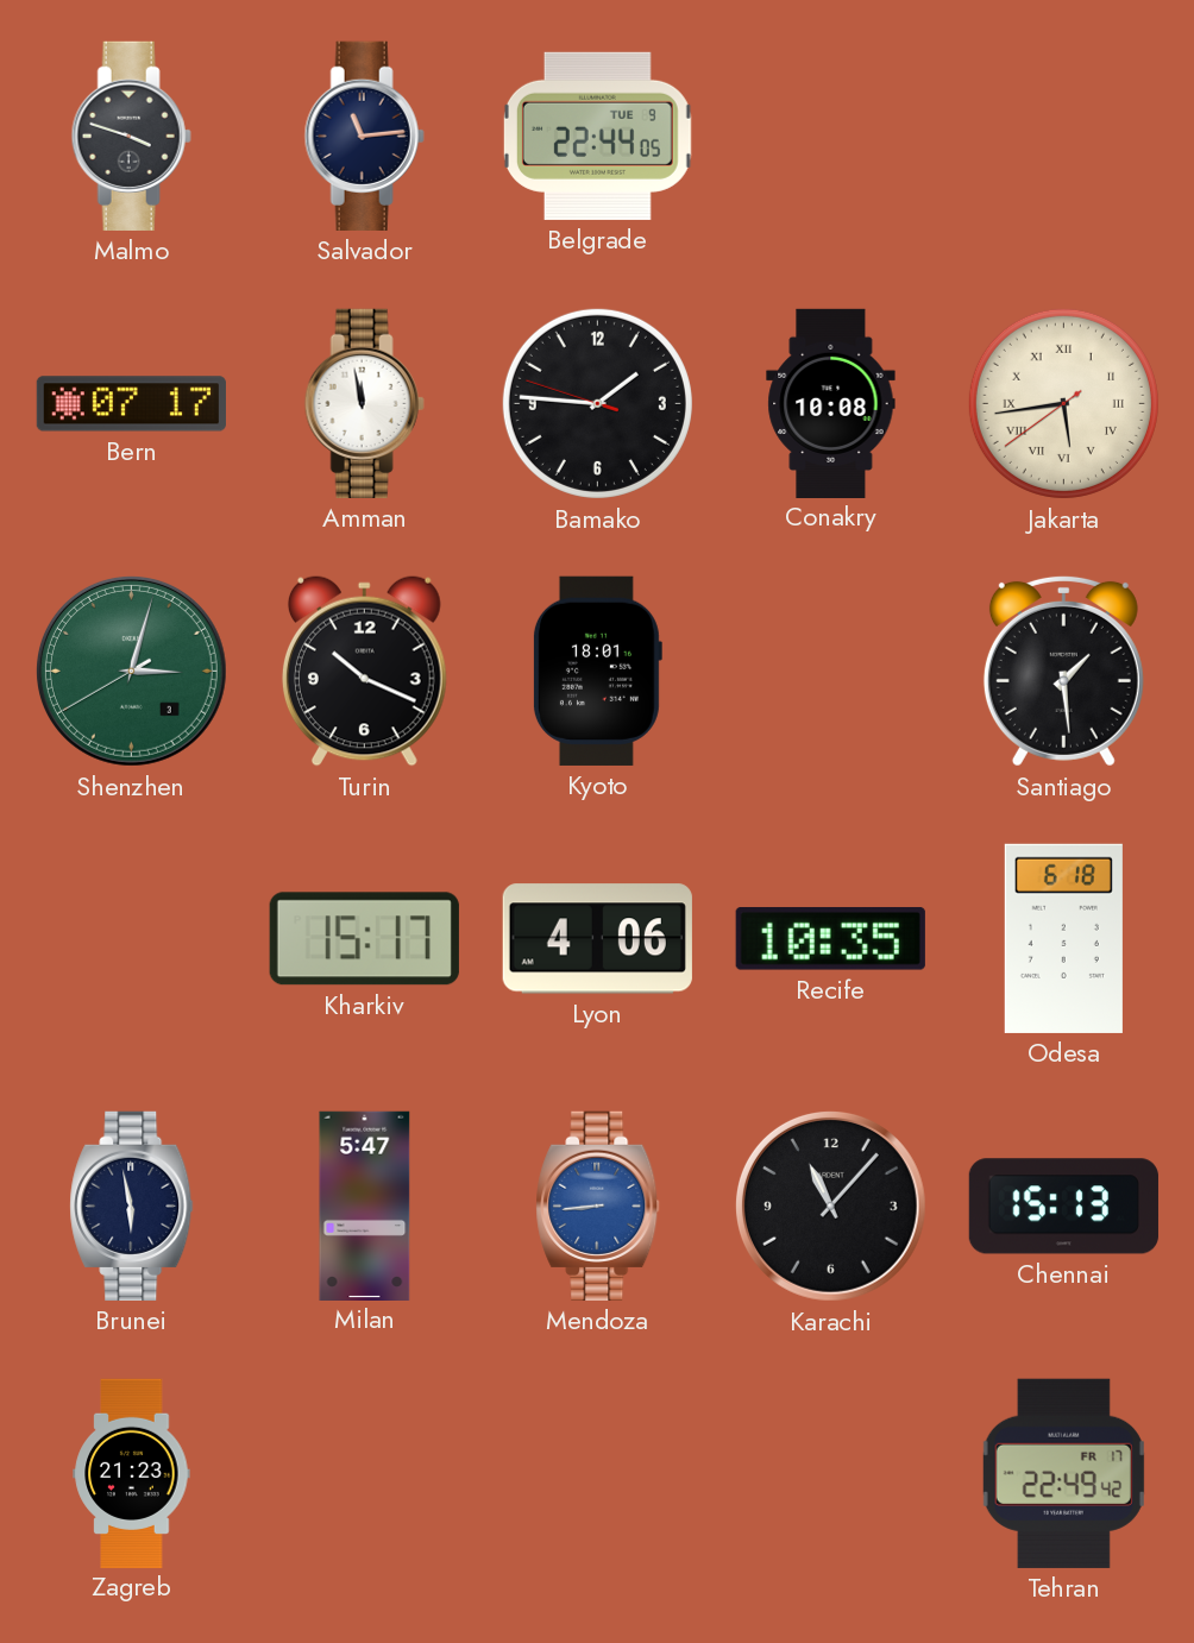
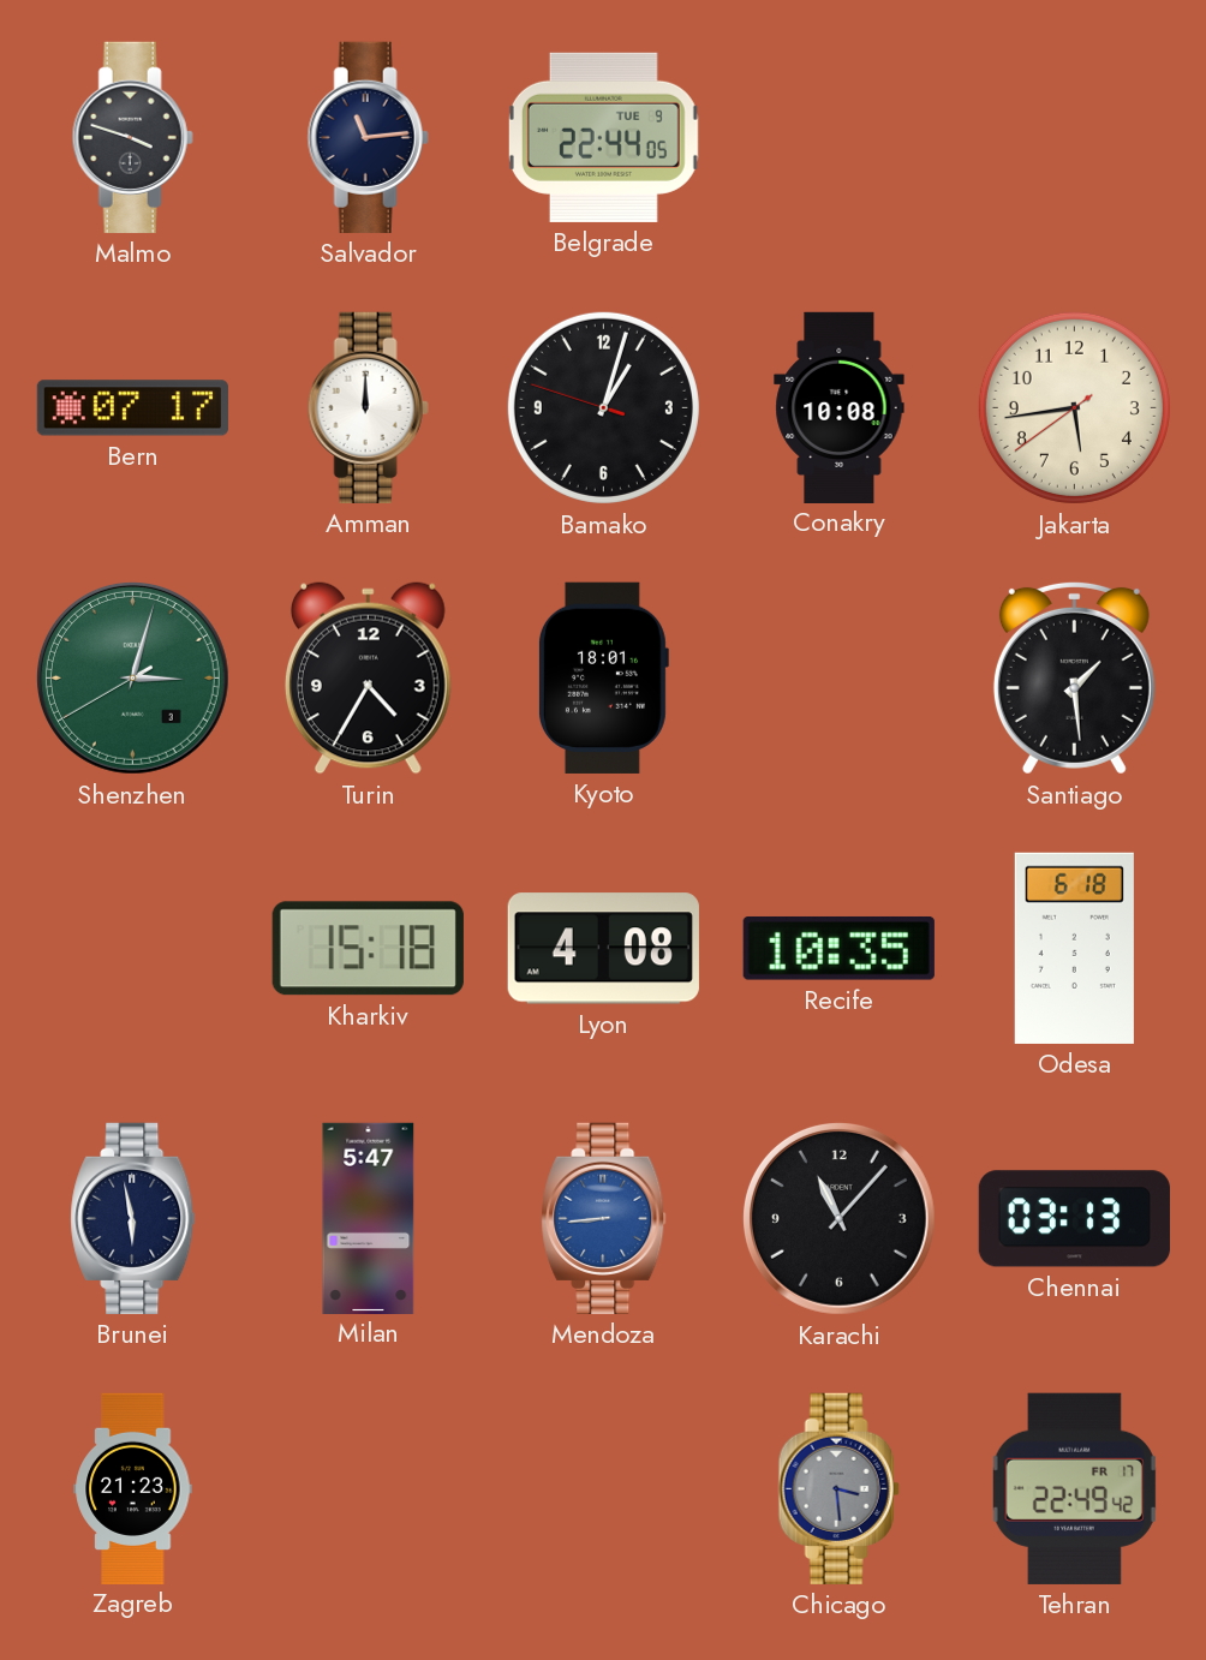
Amman: 11:58 -> 12:00
Bamako: 1:45 -> 1:02
Jakarta numerals: Roman -> Arabic
Turin: 10:19 -> 4:35
Kharkiv: 15:17 -> 15:18
Lyon: 4:06 -> 4:08
Chennai: 15:13 -> 03:13
Chicago: none -> 3:29
